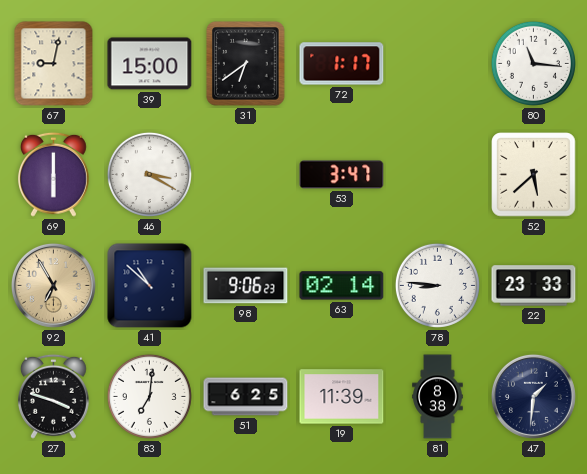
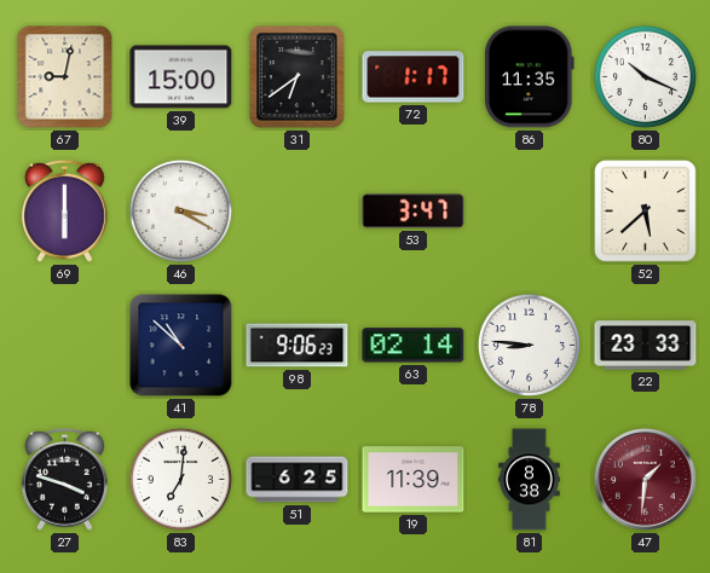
86: none -> 11:35
80: 11:16 -> 10:19
92: 6:55 -> none
47 dial: navy -> burgundy
